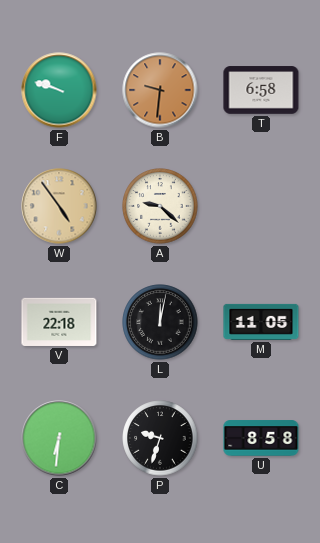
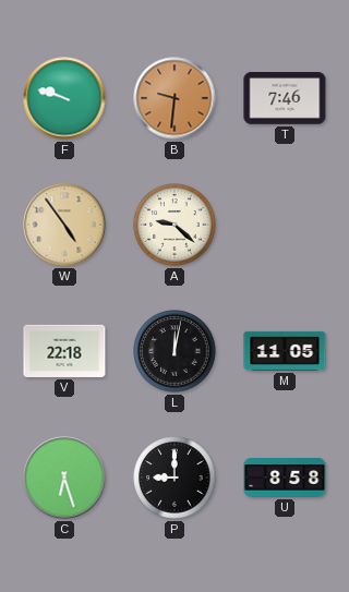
T: 6:58 -> 7:46
C: 6:31 -> 6:27
P: 9:33 -> 9:00
